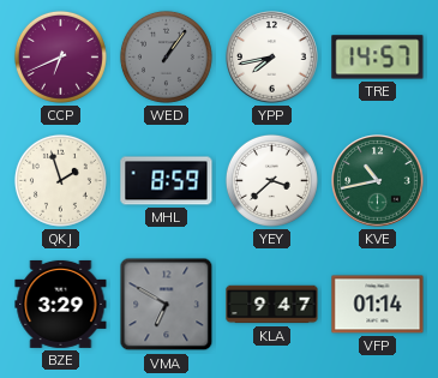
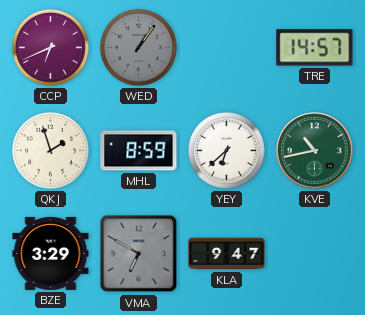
YPP: 7:43 -> none
YEY: 3:38 -> 6:38
VFP: 01:14 -> none
